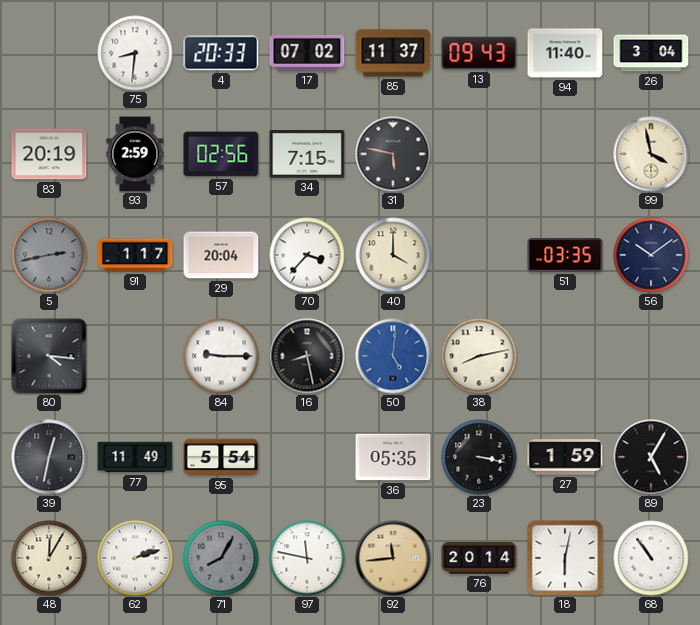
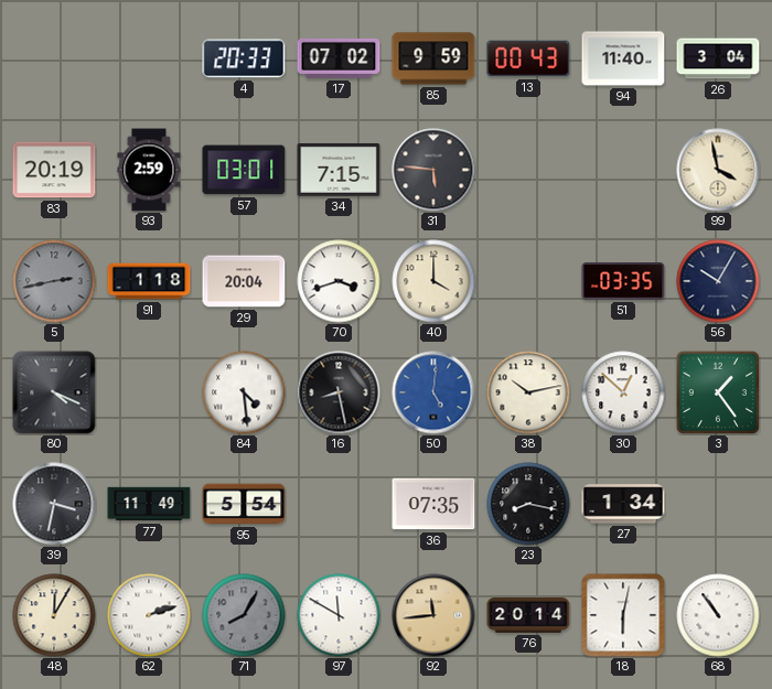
75: 8:31 -> none
85: 11:37 -> 9:59
13: 09:43 -> 00:43
57: 02:56 -> 03:01
31: 5:47 -> 5:46
91: 1:17 -> 1:18
70: 3:37 -> 3:42
56: 10:09 -> 10:05
80: 4:16 -> 4:19
84: 9:15 -> 4:29
38: 8:13 -> 10:13
30: none -> 12:52
3: none -> 1:24
39: 12:32 -> 3:32
36: 05:35 -> 07:35
23: 3:17 -> 8:17
27: 1:59 -> 1:34
89: 5:05 -> none
97: 11:47 -> 11:50
